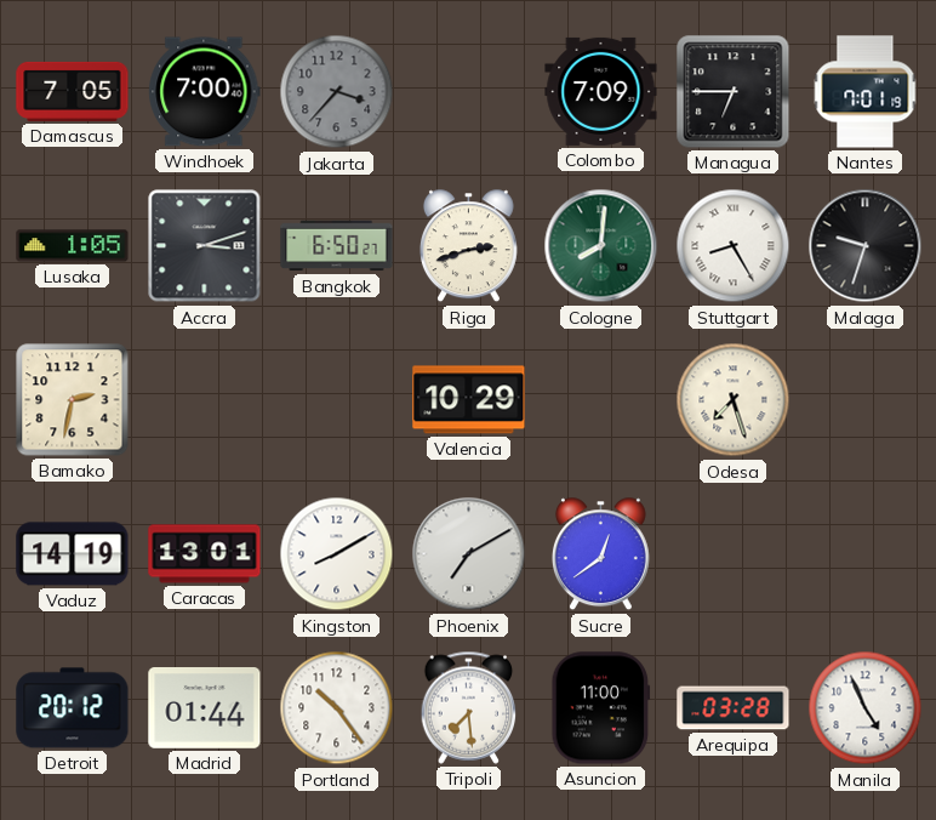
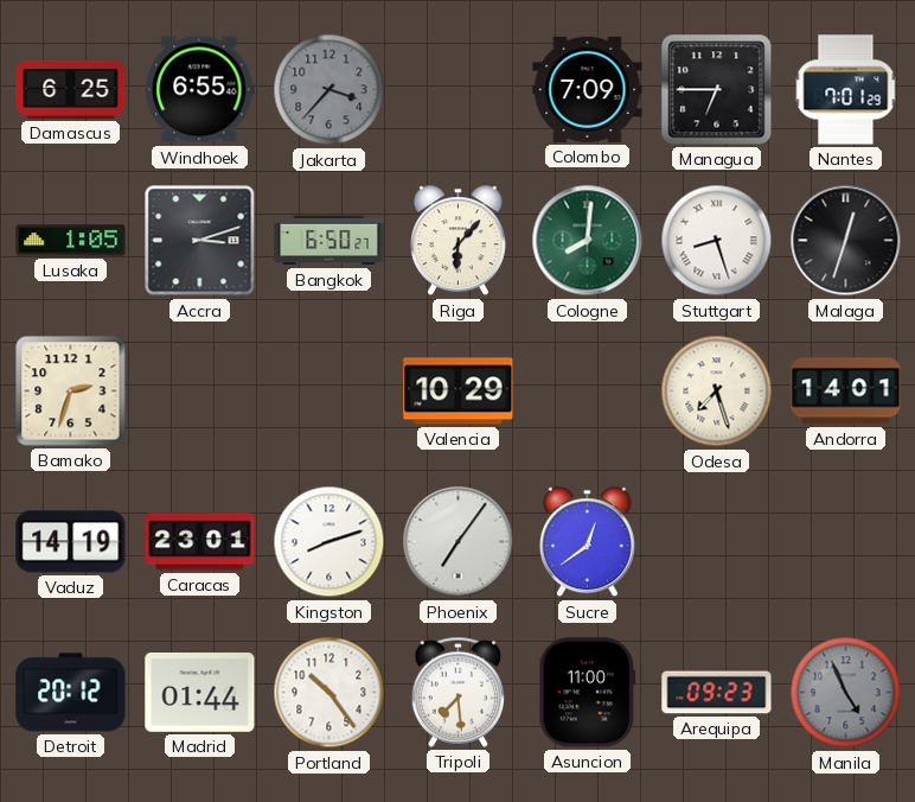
Damascus: 7:05 -> 6:25
Windhoek: 7:00 -> 6:55
Nantes: 7:01:19 -> 7:01:29
Riga: 2:42 -> 6:07
Stuttgart: 8:25 -> 8:27
Malaga: 9:33 -> 12:33
Bamako: 2:32 -> 2:33
Andorra: none -> 14:01
Caracas: 13:01 -> 23:01
Kingston: 8:10 -> 8:12
Phoenix: 7:10 -> 7:06
Arequipa: 03:28 -> 09:23
Manila dial: white -> grey
